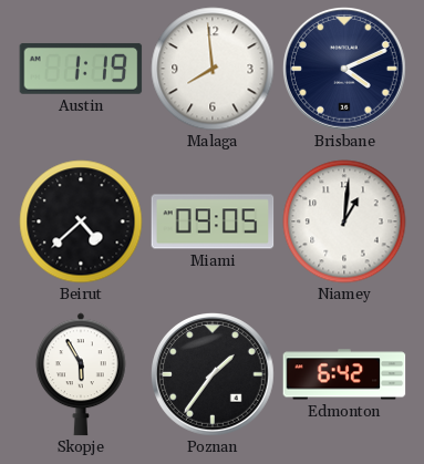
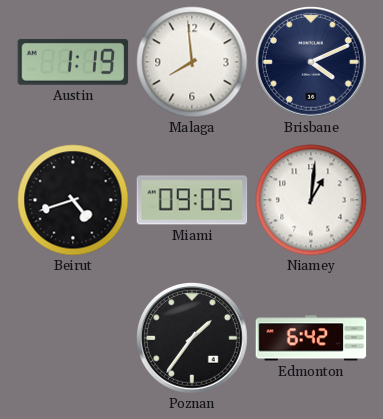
Beirut: 4:38 -> 4:42
Skopje: 5:55 -> none
